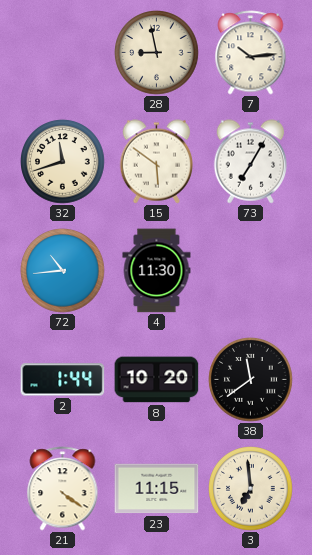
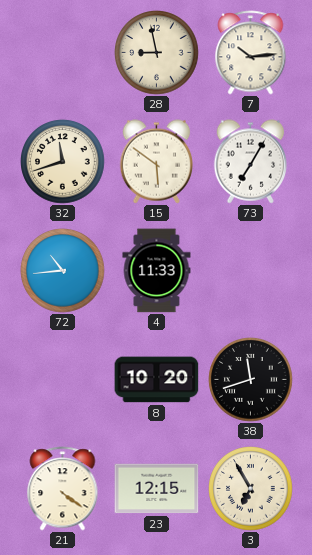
4: 11:30 -> 11:33
2: 1:44 -> none
38: 11:39 -> 11:42
23: 11:15 -> 12:15
3: 6:59 -> 6:55
